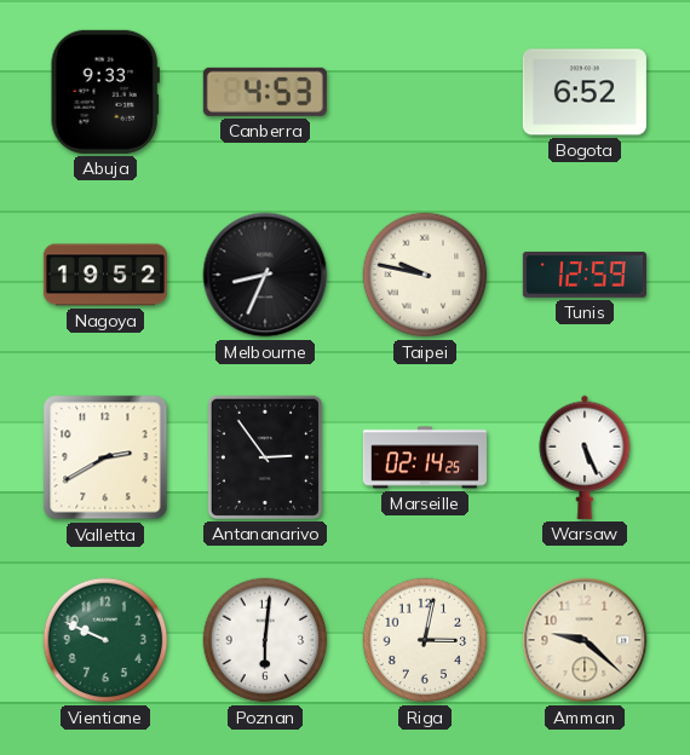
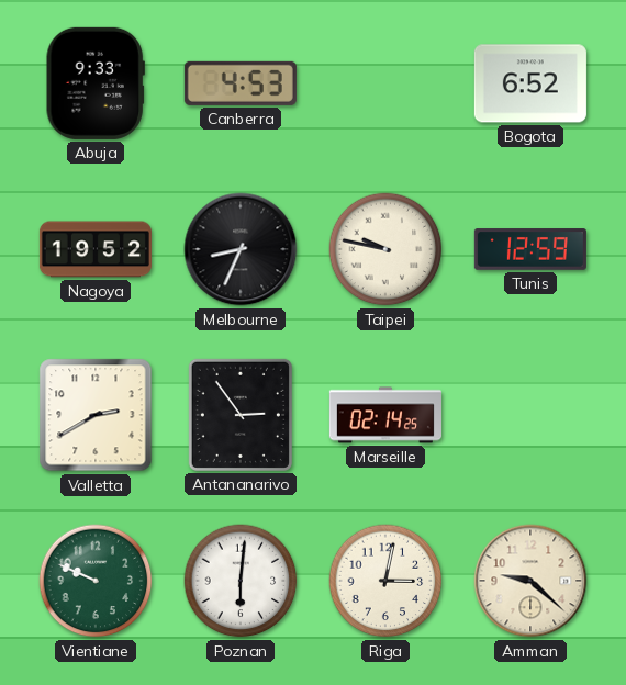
Warsaw: 5:26 -> none
